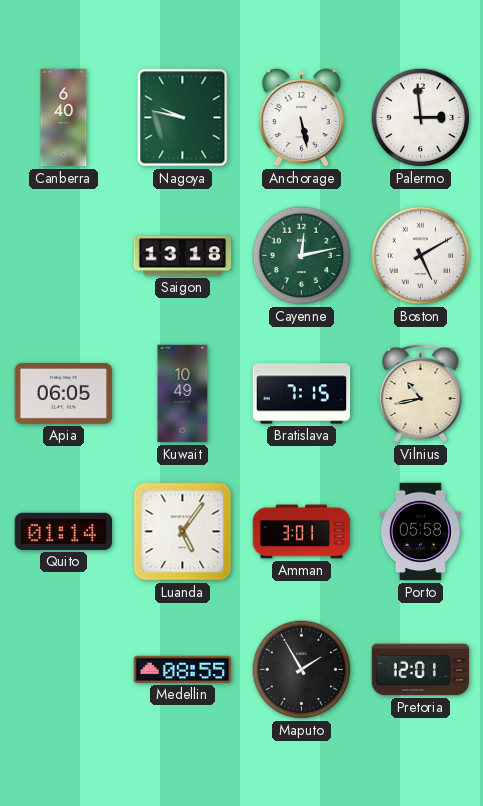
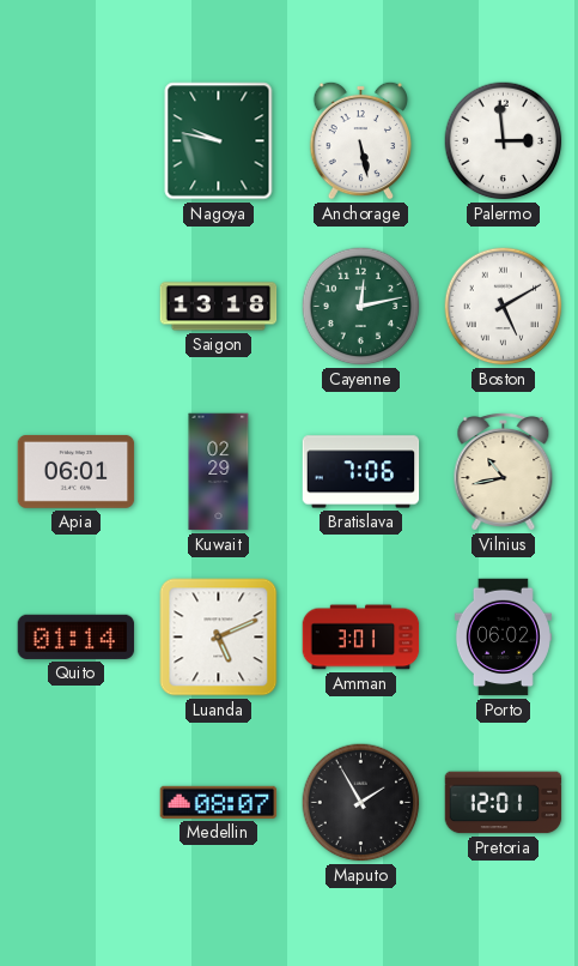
Canberra: 6:40 -> none
Apia: 06:05 -> 06:01
Kuwait: 10:49 -> 02:29
Bratislava: 7:15 -> 7:06
Luanda: 5:06 -> 5:11
Porto: 05:58 -> 06:02
Medellin: 08:55 -> 08:07
